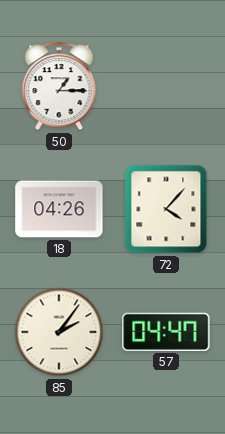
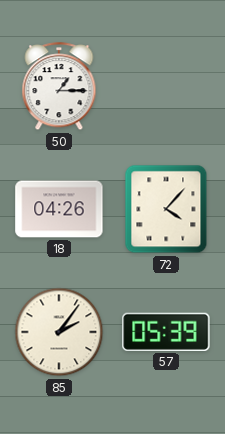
57: 04:47 -> 05:39
